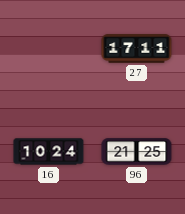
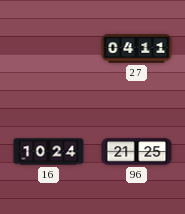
27: 17:11 -> 04:11
